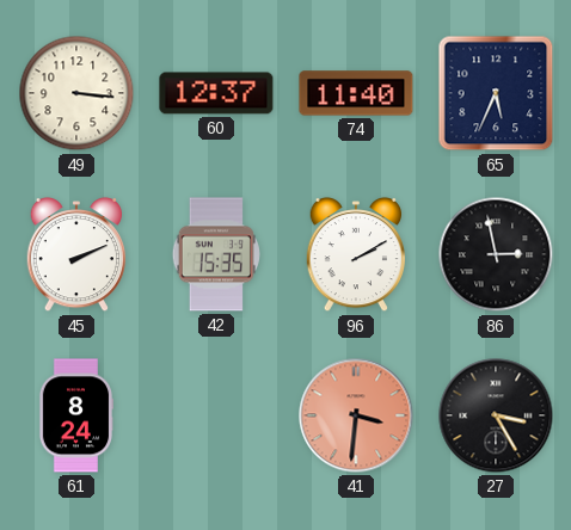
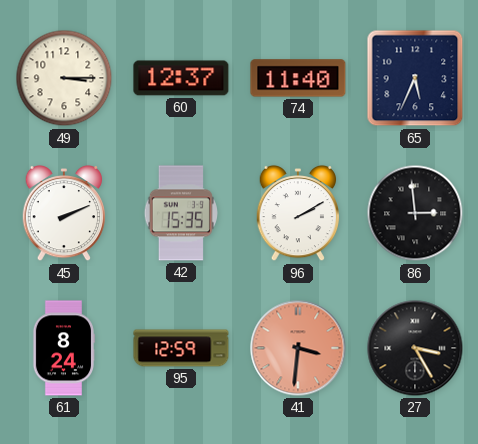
49: 3:16 -> 3:15
86: 2:58 -> 2:59
95: none -> 12:59
